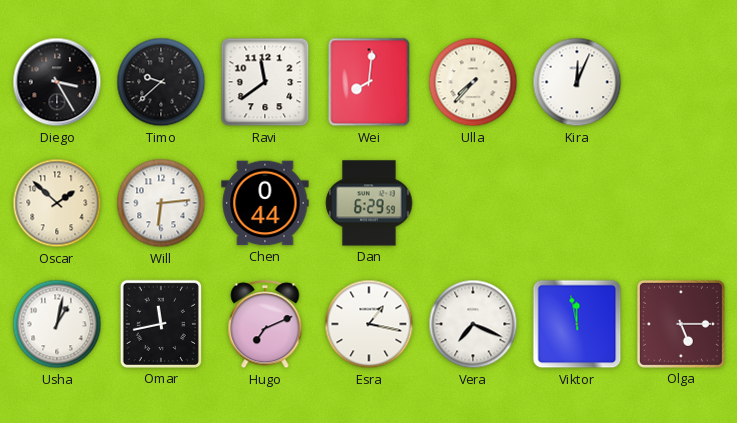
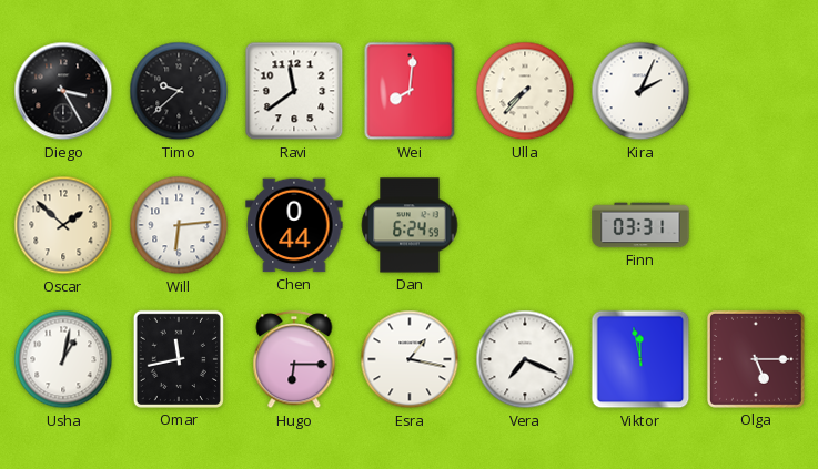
Kira: 12:04 -> 2:04
Dan: 6:29 -> 6:24
Finn: none -> 03:31
Hugo: 7:11 -> 6:15
